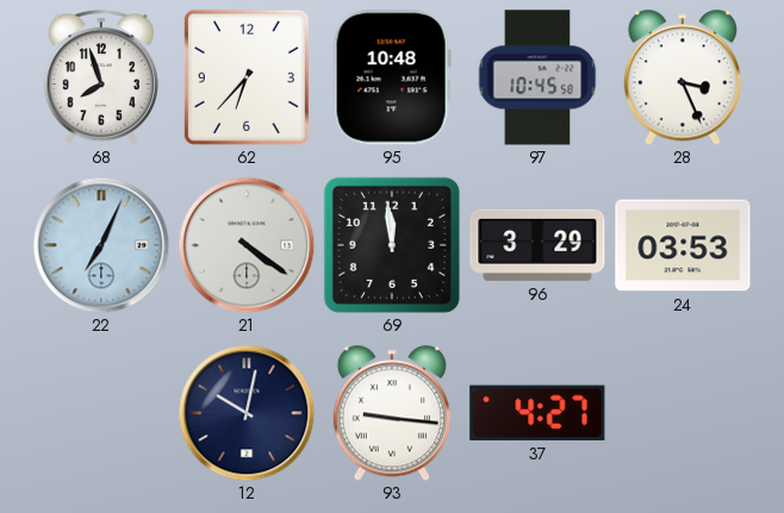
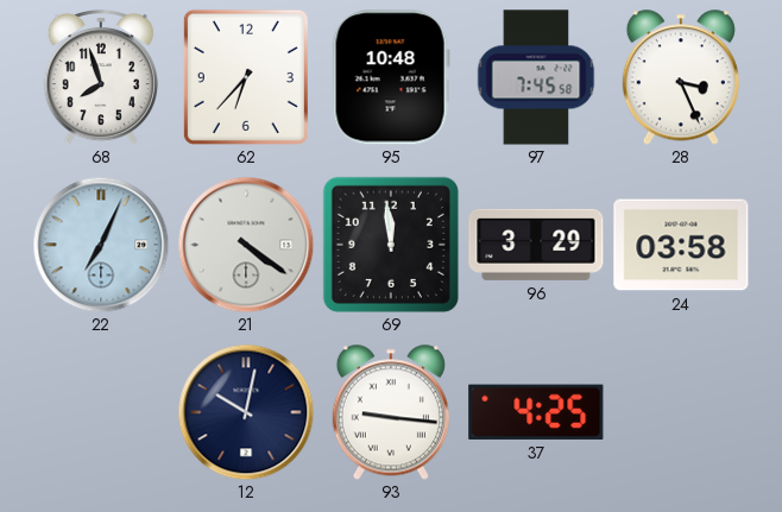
97: 10:45 -> 7:45
24: 03:53 -> 03:58
37: 4:27 -> 4:25
